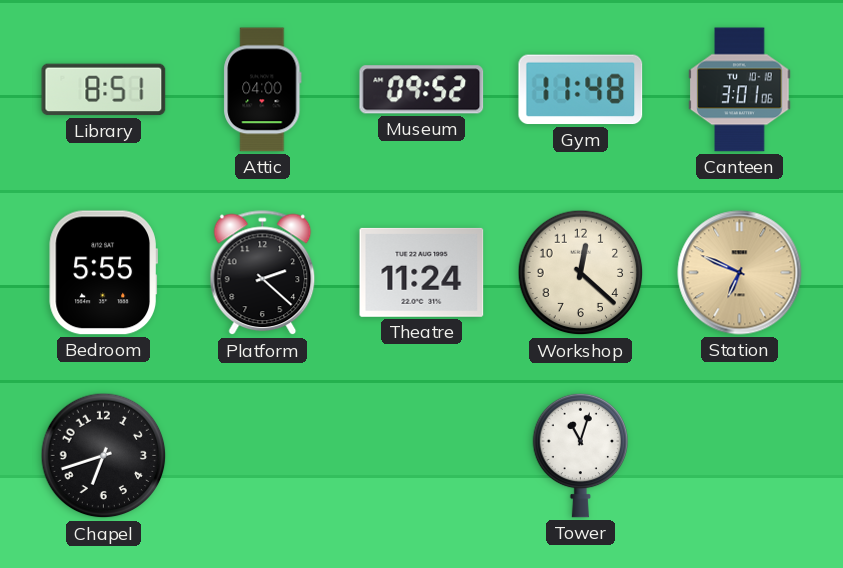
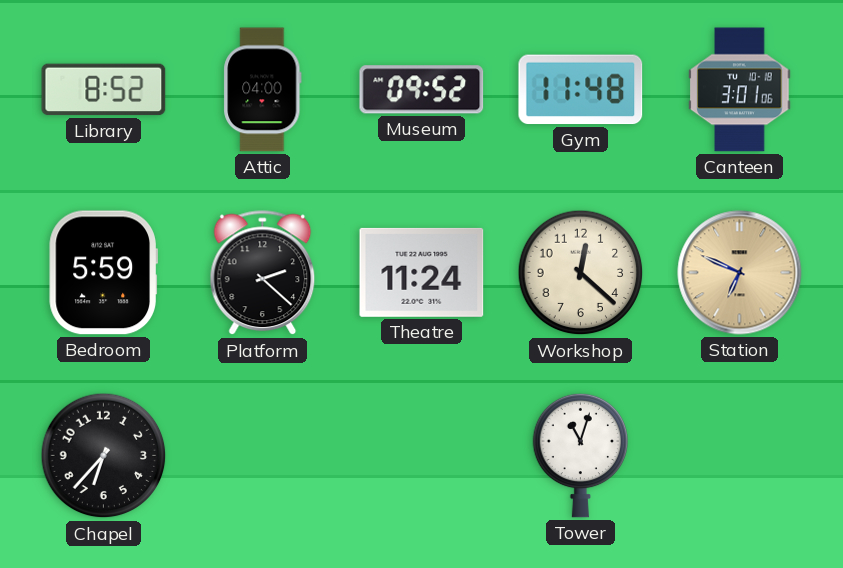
Library: 8:51 -> 8:52
Bedroom: 5:55 -> 5:59
Chapel: 6:42 -> 6:37
